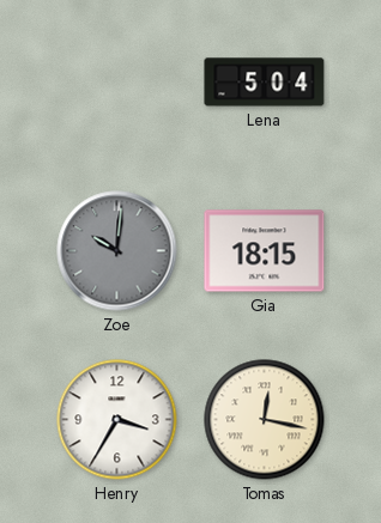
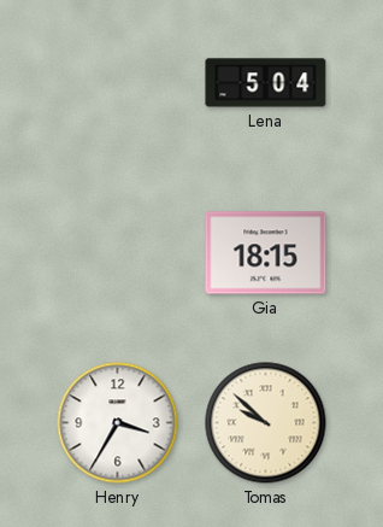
Zoe: 10:01 -> none
Tomas: 12:17 -> 9:52
